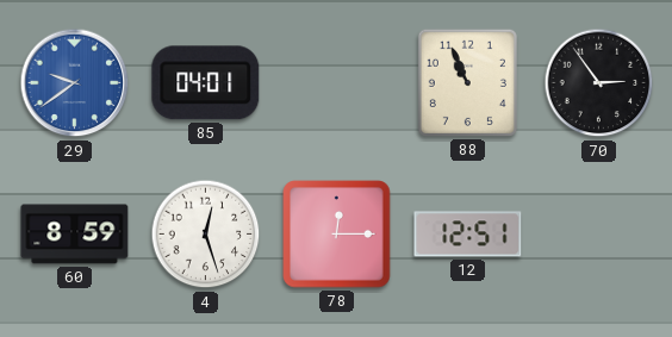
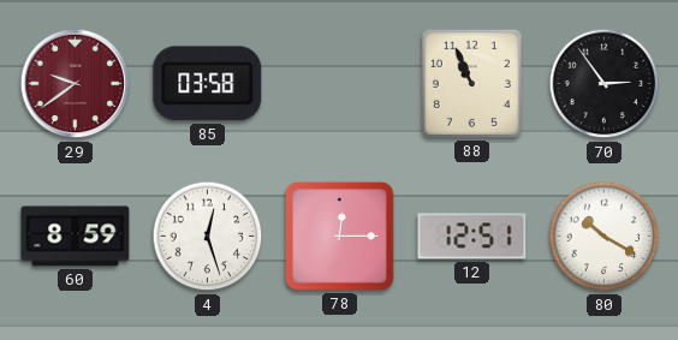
29 dial: blue -> burgundy
85: 04:01 -> 03:58
80: none -> 10:20
